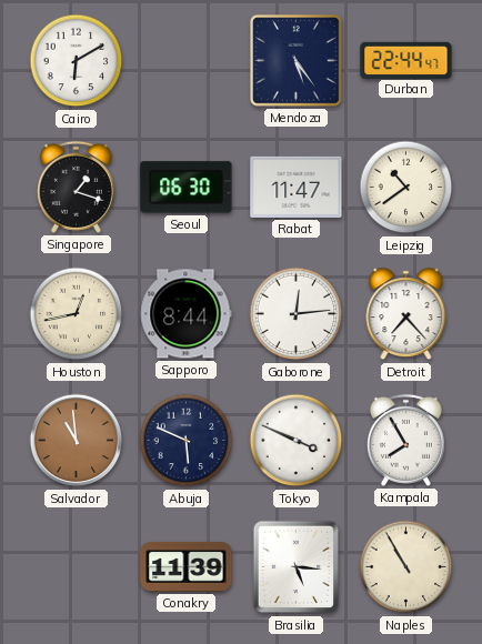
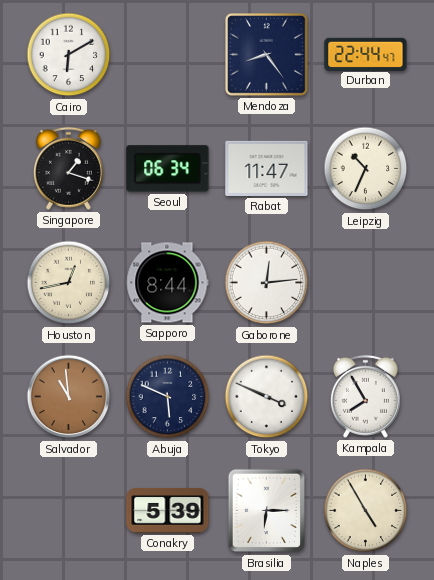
Mendoza: 5:24 -> 8:24
Seoul: 06:30 -> 06:34
Leipzig: 10:39 -> 10:34
Detroit: 7:23 -> none
Conakry: 11:39 -> 5:39
Brasilia: 5:16 -> 6:15
Naples: 10:55 -> 4:55
